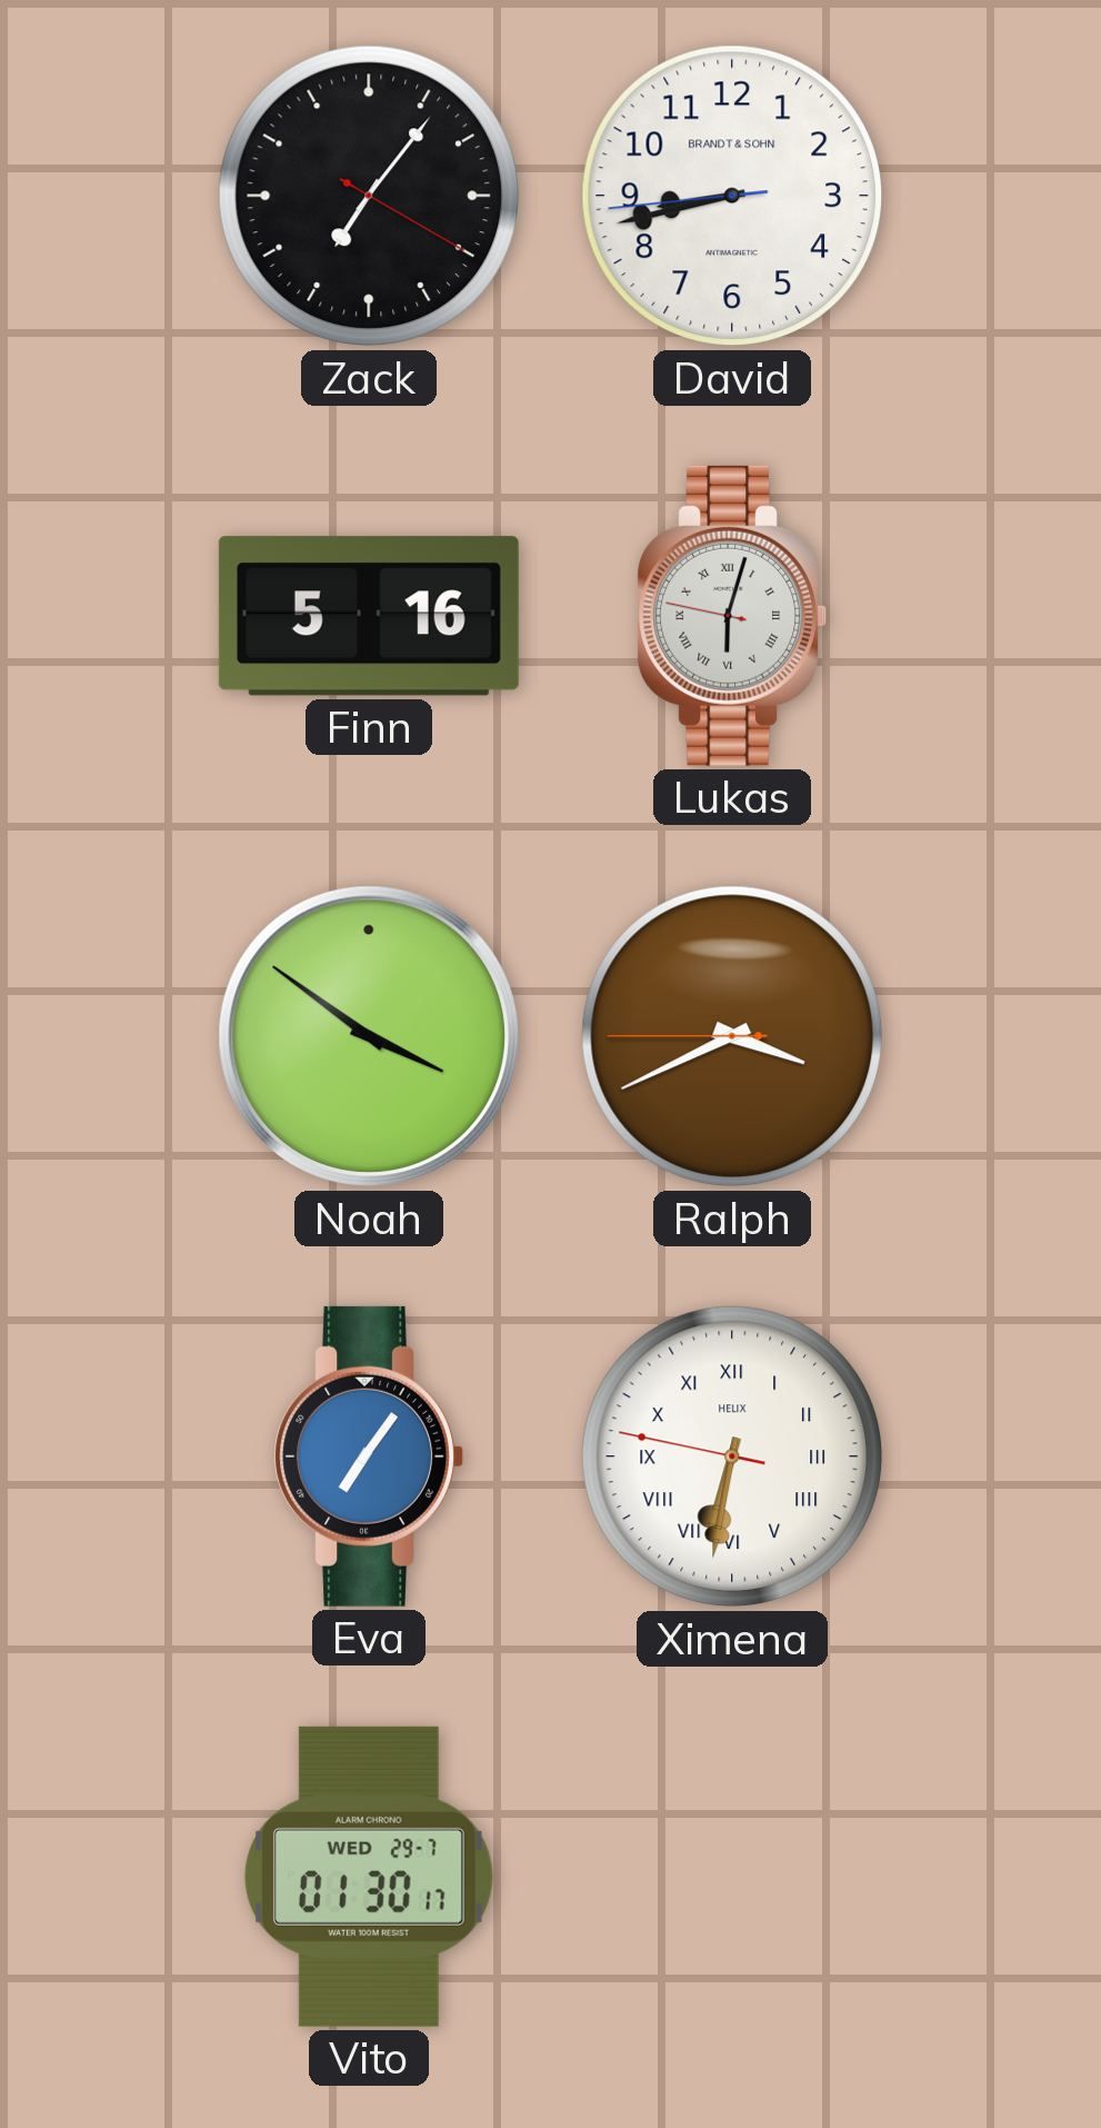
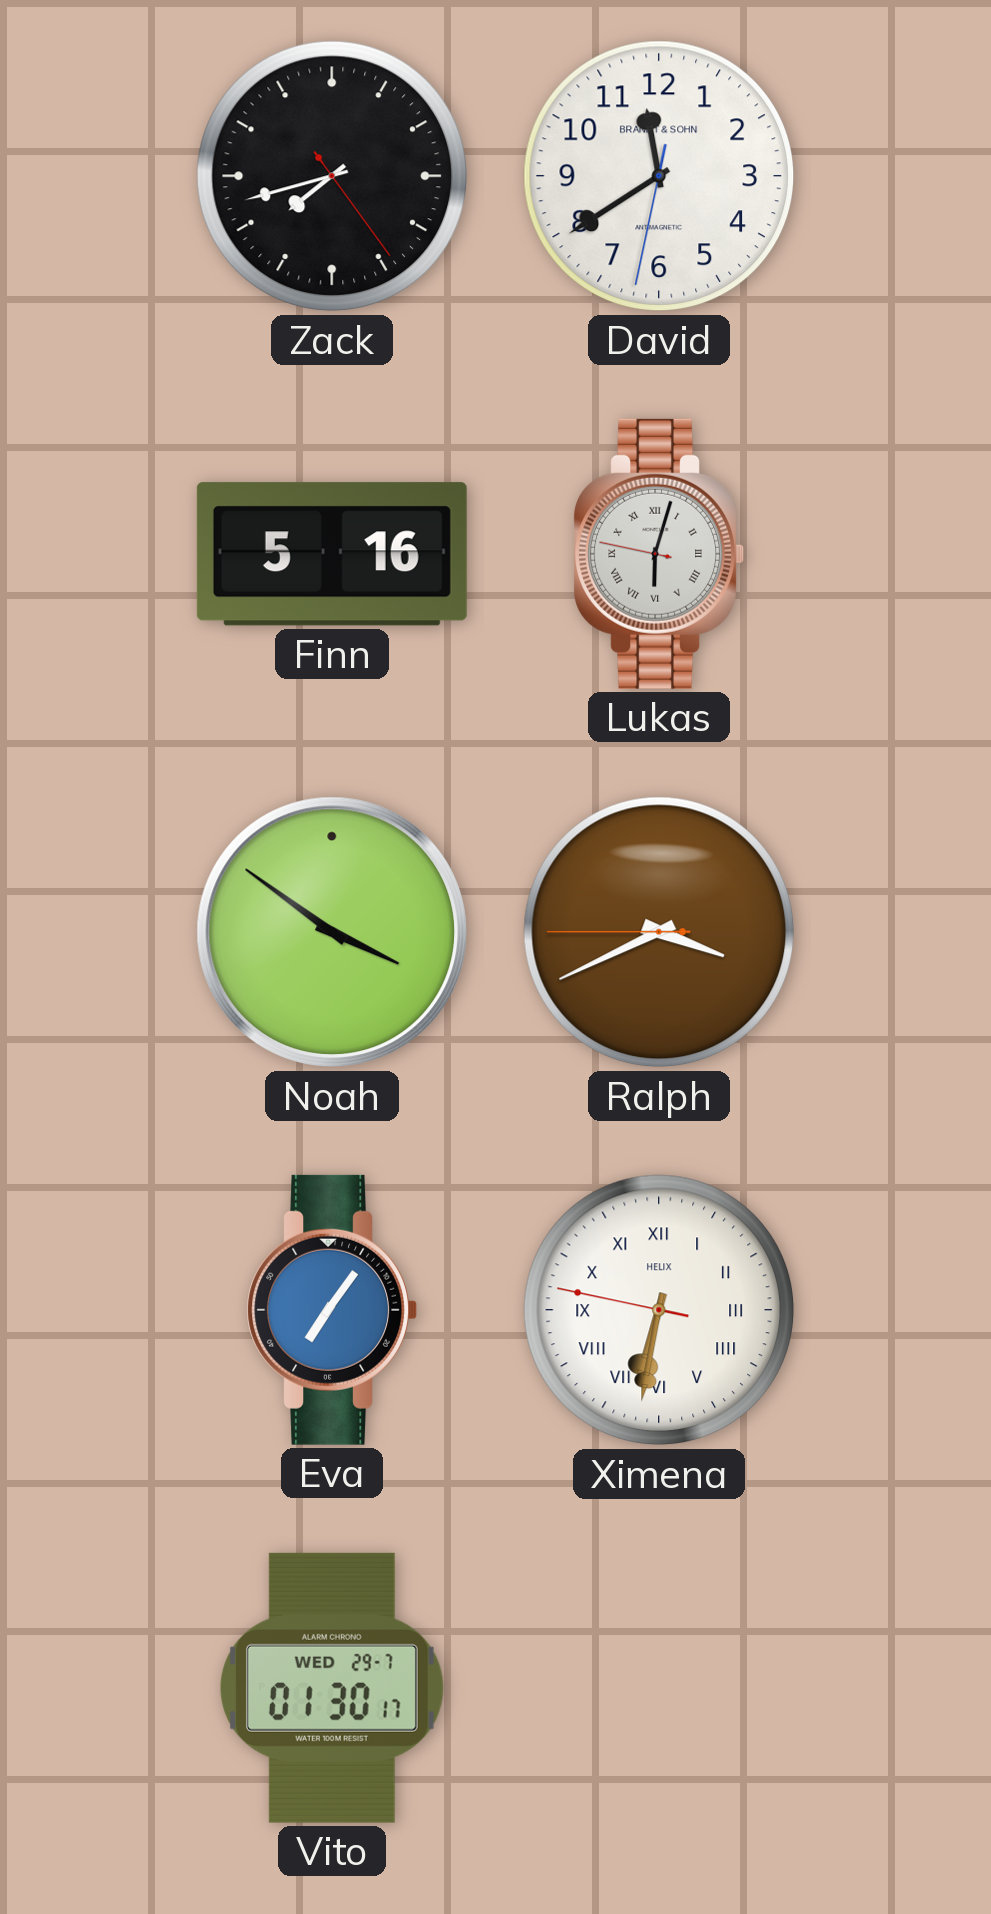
Zack: 7:06 -> 7:42
David: 8:42 -> 11:39
